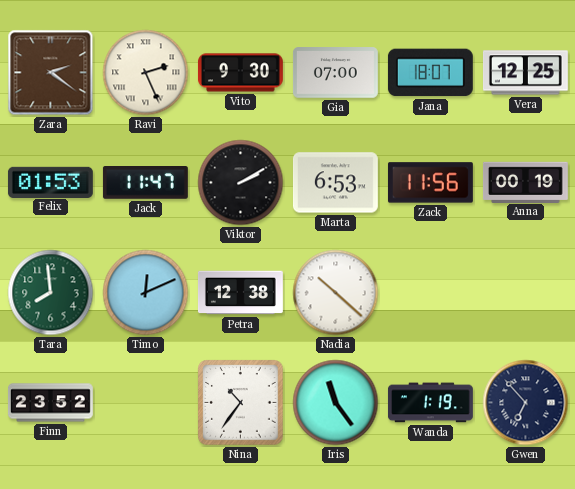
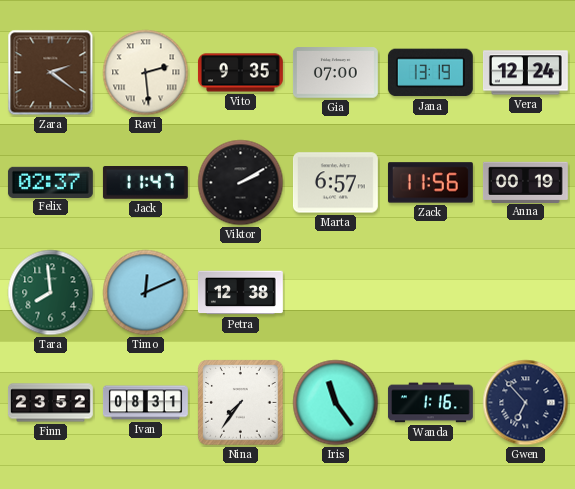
Ravi: 2:26 -> 2:29
Vito: 9:30 -> 9:35
Jana: 18:07 -> 13:19
Vera: 12:25 -> 12:24
Felix: 01:53 -> 02:37
Marta: 6:53 -> 6:57
Nadia: 10:22 -> none
Ivan: none -> 08:31
Nina: 10:36 -> 7:36
Wanda: 1:19 -> 1:16
